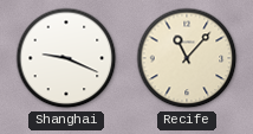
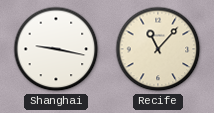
Shanghai: 9:19 -> 9:17
